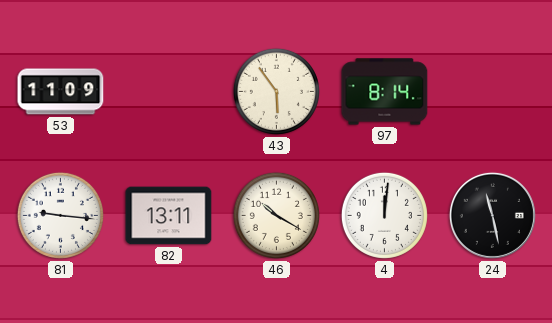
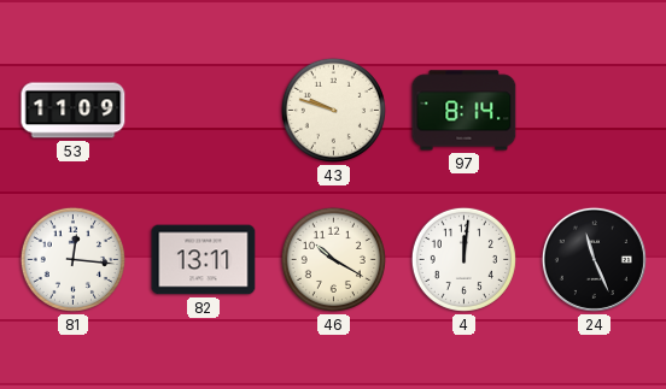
43: 5:54 -> 9:48
81: 9:16 -> 12:16
24: 11:28 -> 11:26
